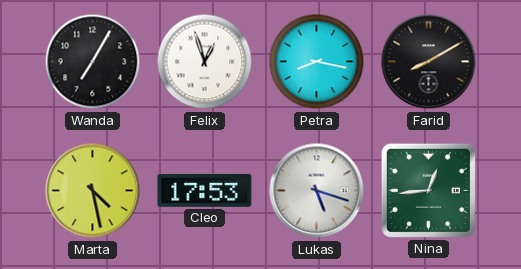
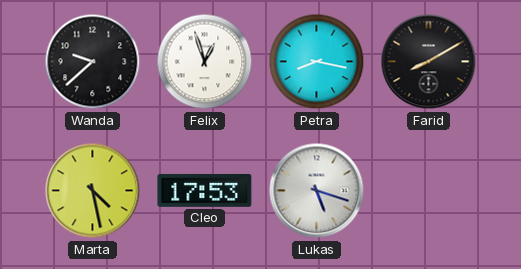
Wanda: 7:05 -> 9:38
Nina: 12:44 -> none
